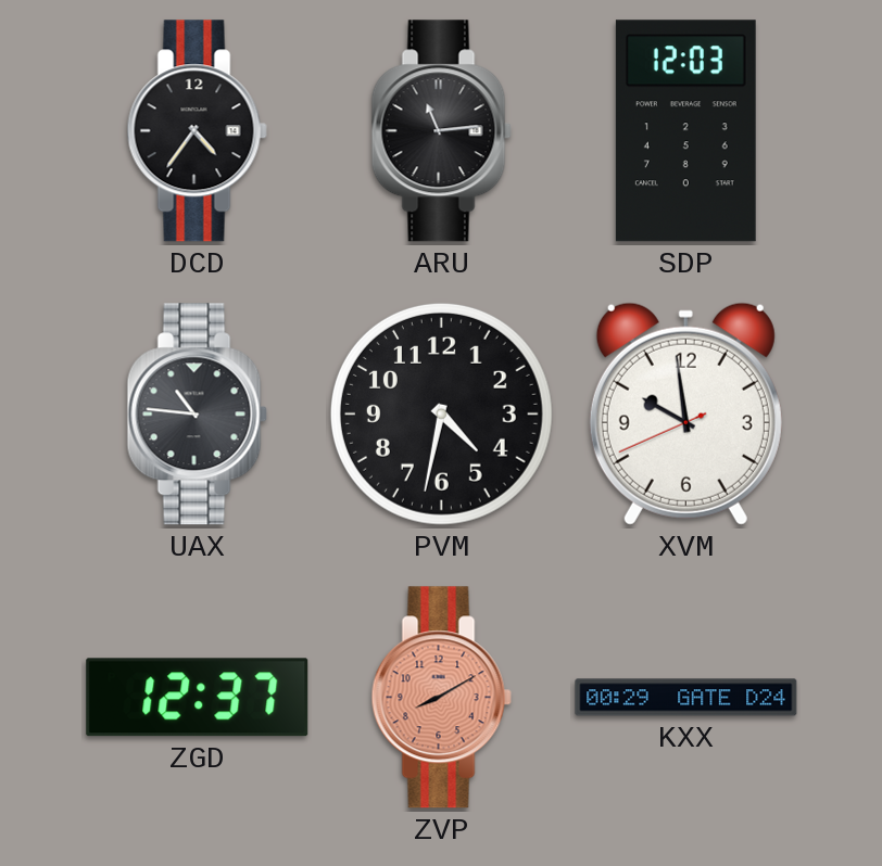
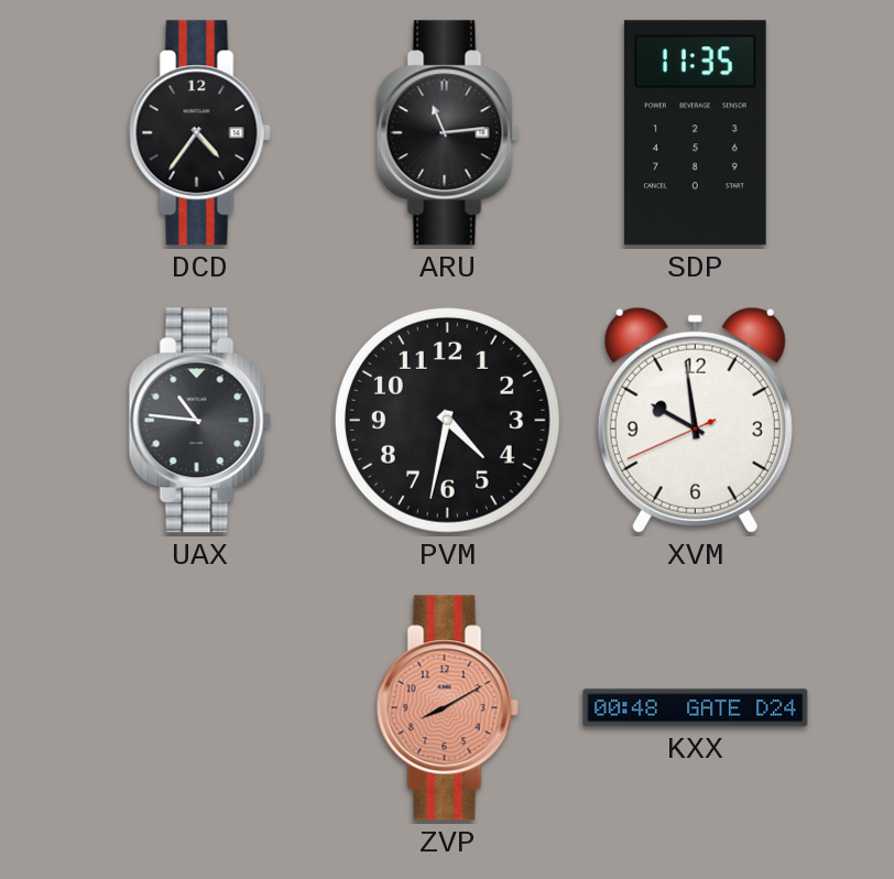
SDP: 12:03 -> 11:35
ZGD: 12:37 -> none
KXX: 00:29 -> 00:48
